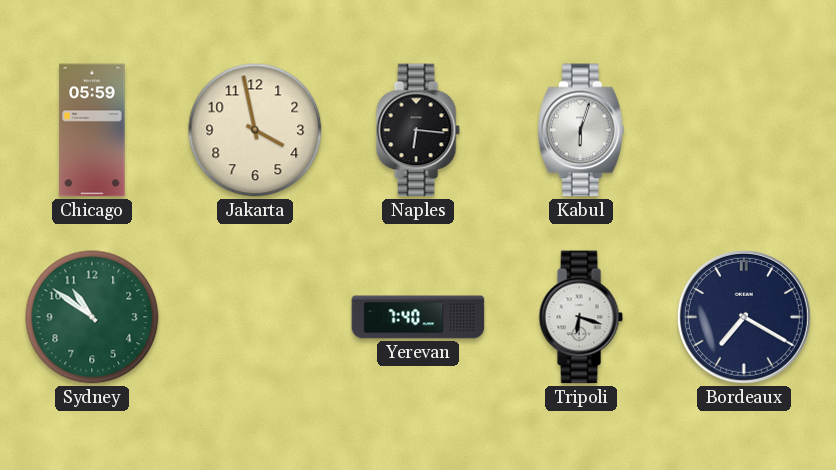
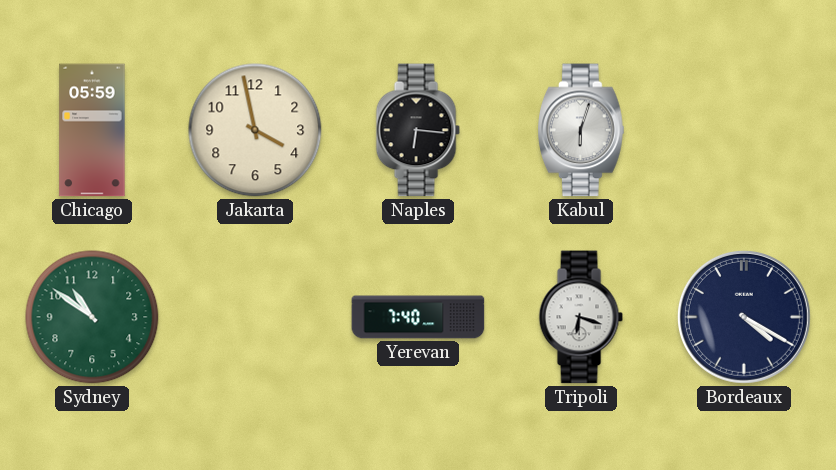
Bordeaux: 7:20 -> 4:20
